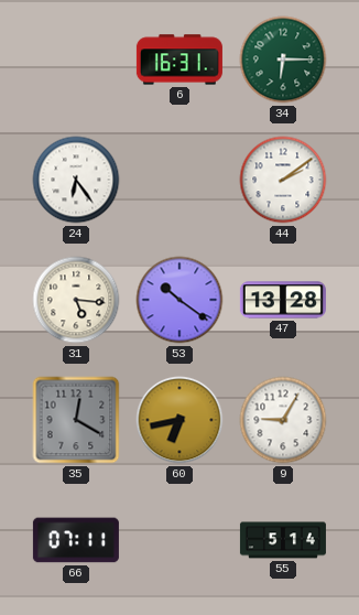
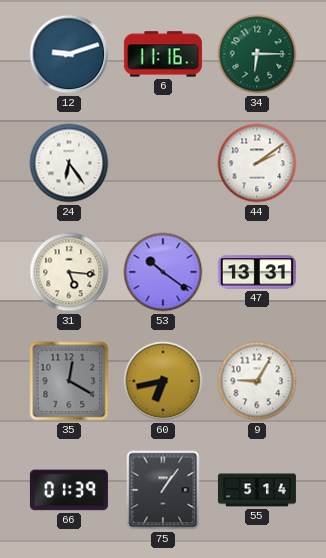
12: none -> 9:12
6: 16:31 -> 11:16
47: 13:28 -> 13:31
66: 07:11 -> 01:39
75: none -> 1:06
